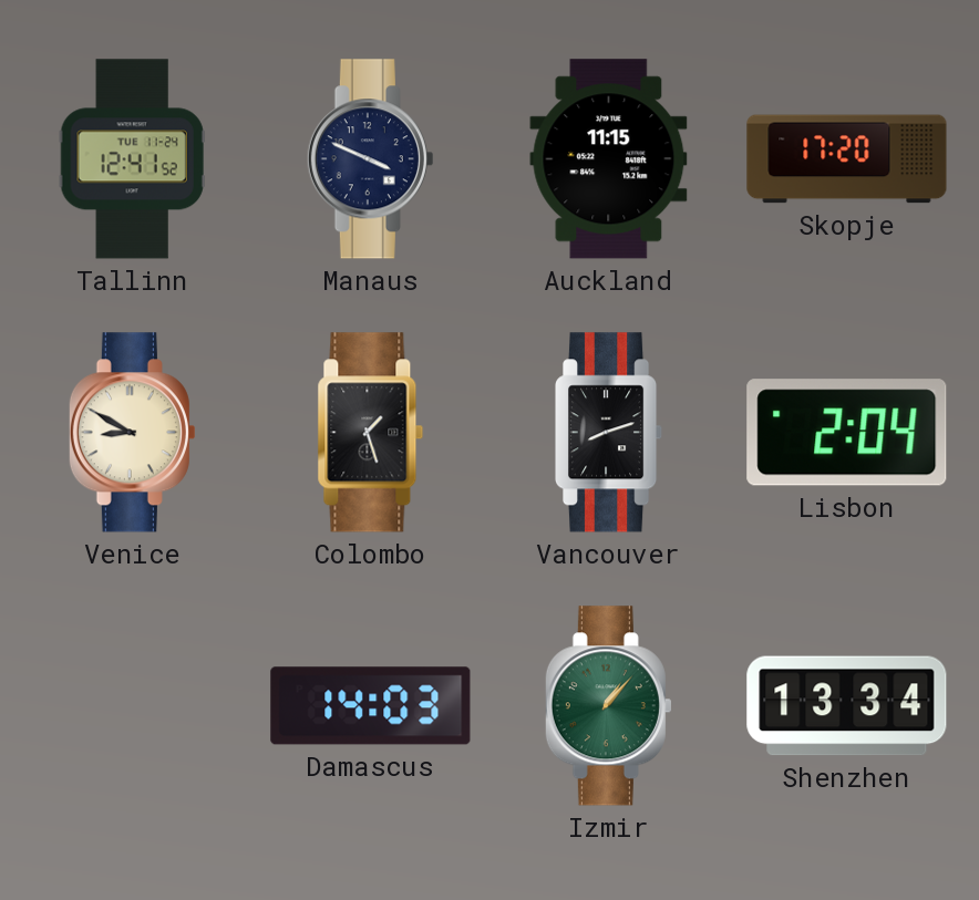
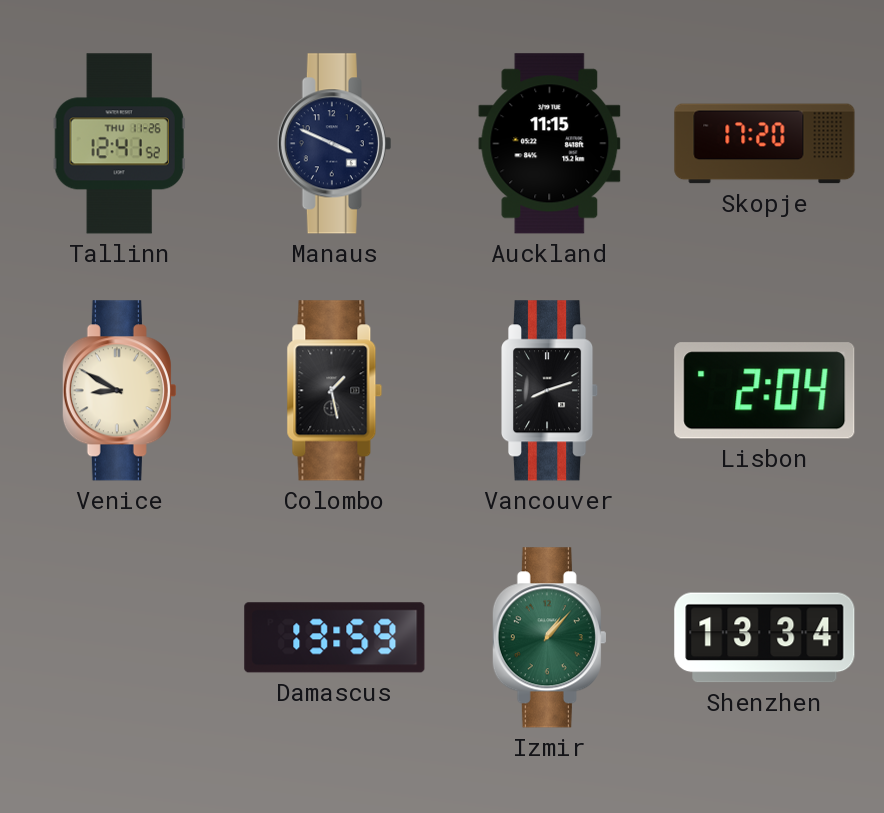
Tallinn date: TUE 11-24 -> THU 11-26
Colombo: 1:27 -> 1:28
Damascus: 14:03 -> 13:59
